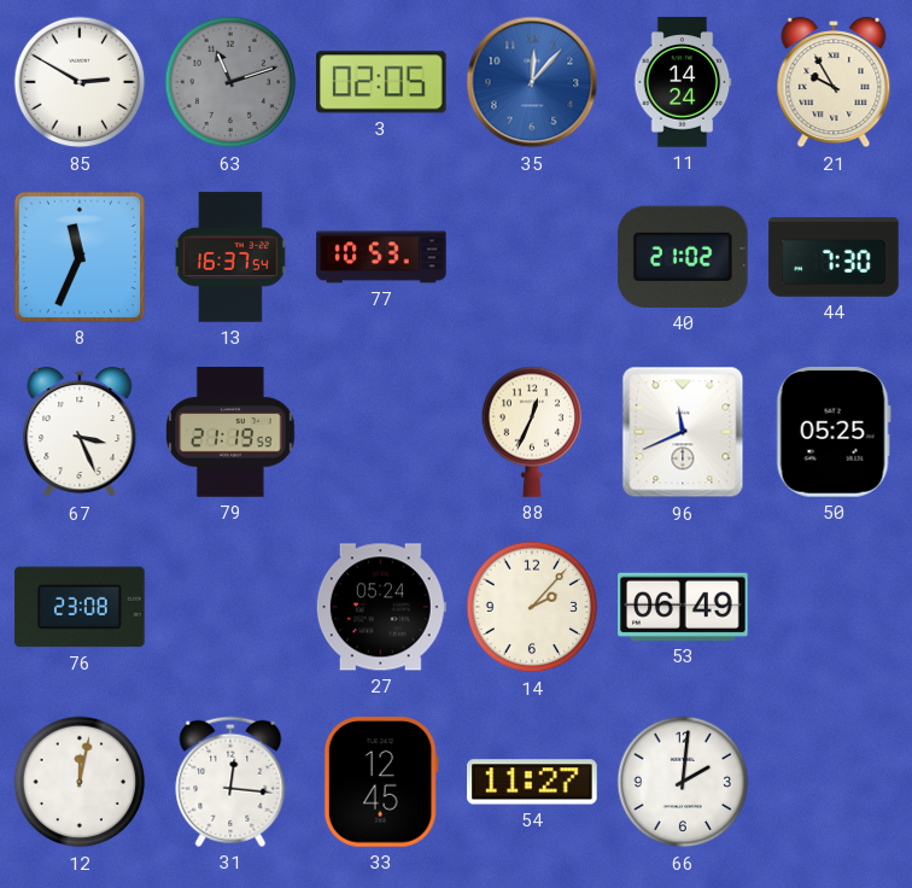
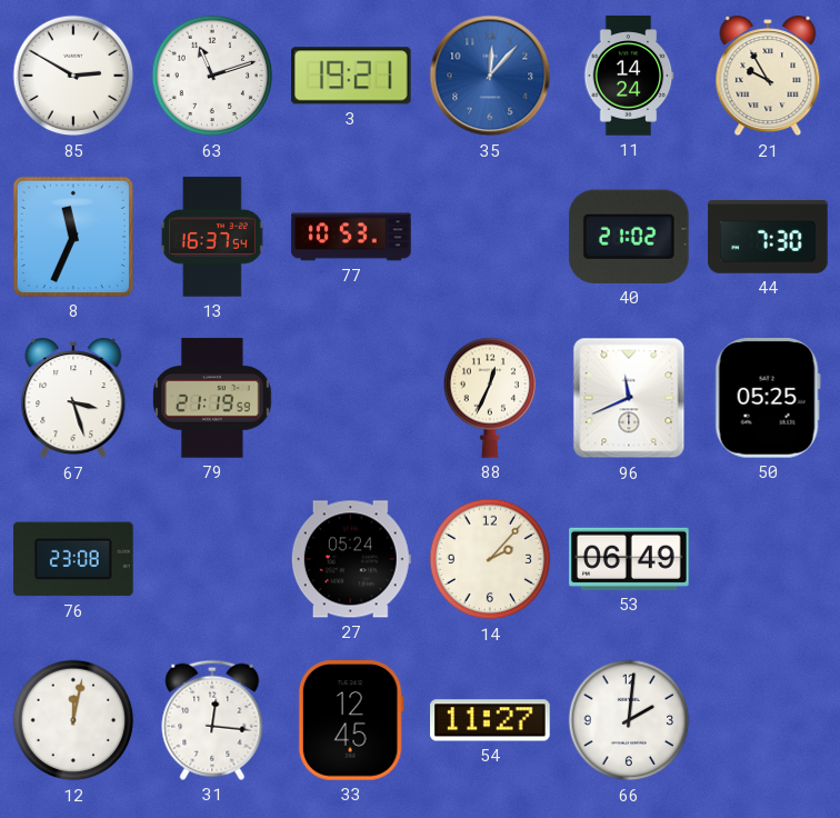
63 dial: grey -> white
3: 02:05 -> 19:21
67: 3:26 -> 3:27
